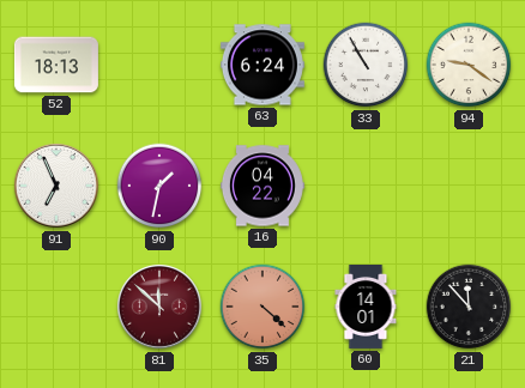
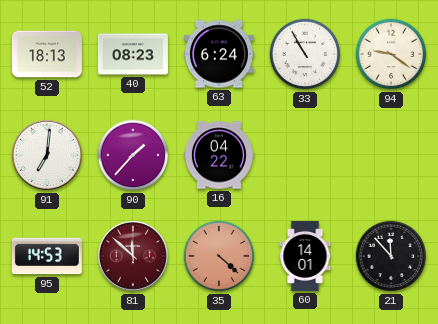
40: none -> 08:23
91: 6:56 -> 7:01
90: 1:32 -> 1:37
95: none -> 14:53
